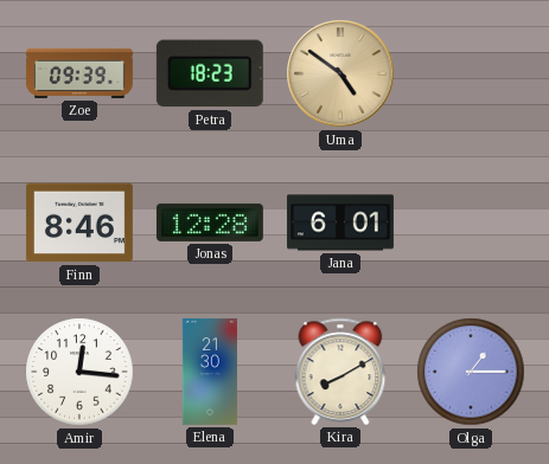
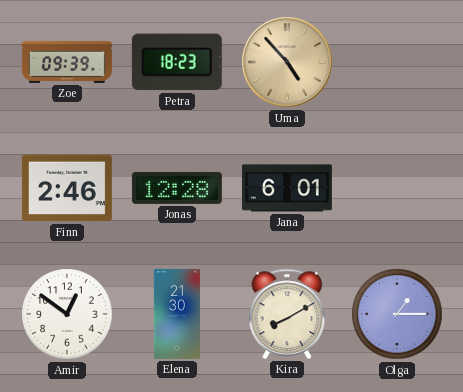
Uma: 4:51 -> 4:53
Finn: 8:46 -> 2:46
Amir: 12:16 -> 12:51
